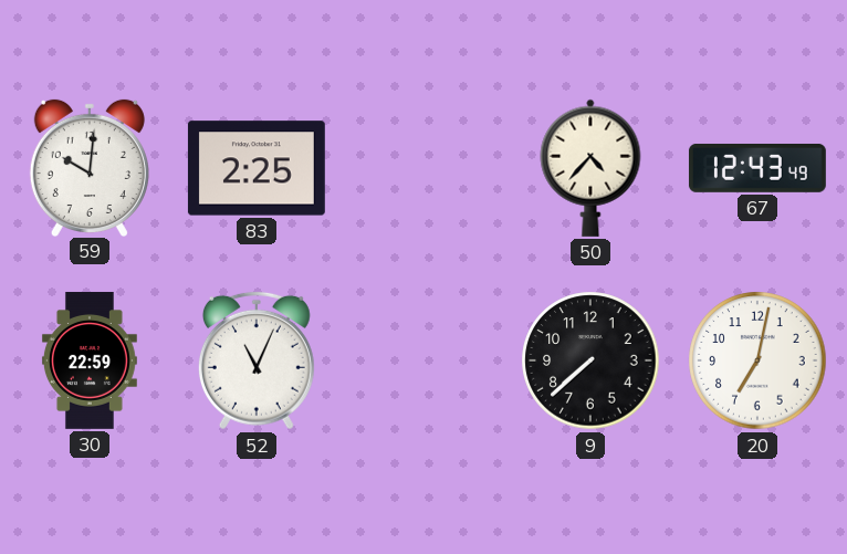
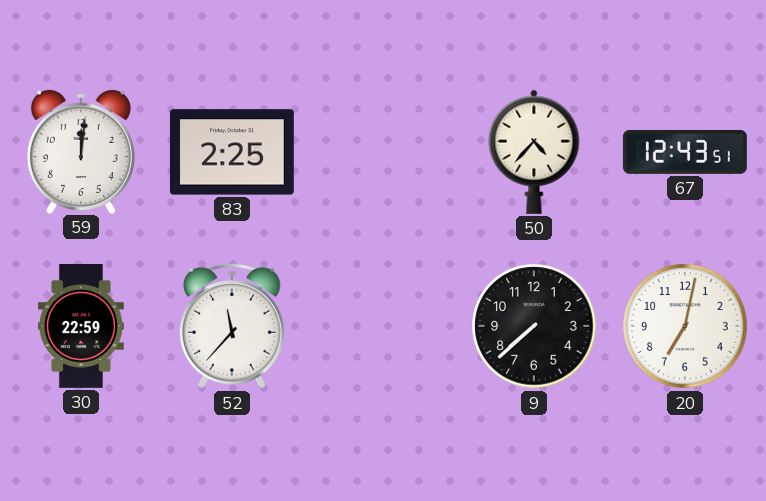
59: 10:01 -> 12:01
67: 12:43:49 -> 12:43:51
52: 11:04 -> 11:37
